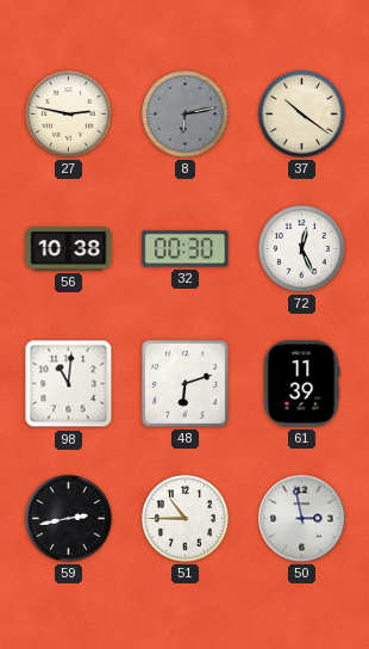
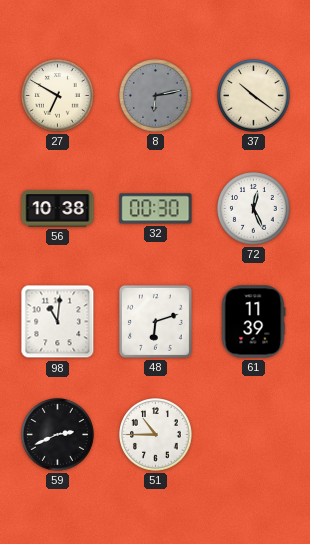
27: 2:47 -> 6:50
59: 2:43 -> 2:41
50: 2:58 -> none
